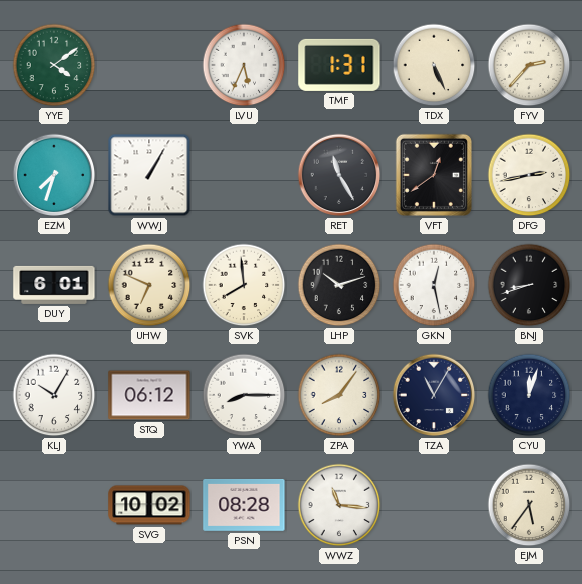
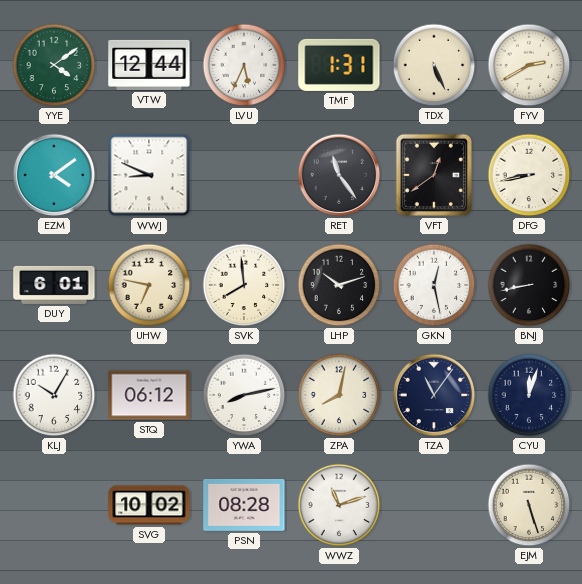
VTW: none -> 12:44
FYV: 2:37 -> 2:40
EZM: 7:33 -> 4:09
WWJ: 1:05 -> 8:49
RET: 11:25 -> 11:24
DFG: 2:43 -> 8:43
UHW: 6:49 -> 6:47
BNJ: 8:42 -> 8:43
YWA: 8:15 -> 8:13
ZPA: 8:06 -> 8:02
TZA: 11:05 -> 11:06
WWZ: 11:16 -> 11:12
EJM: 5:36 -> 5:27
